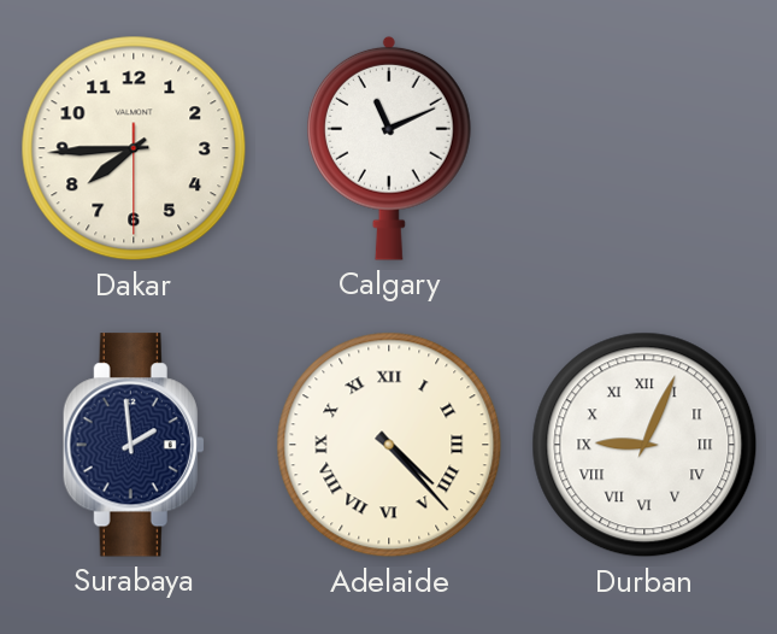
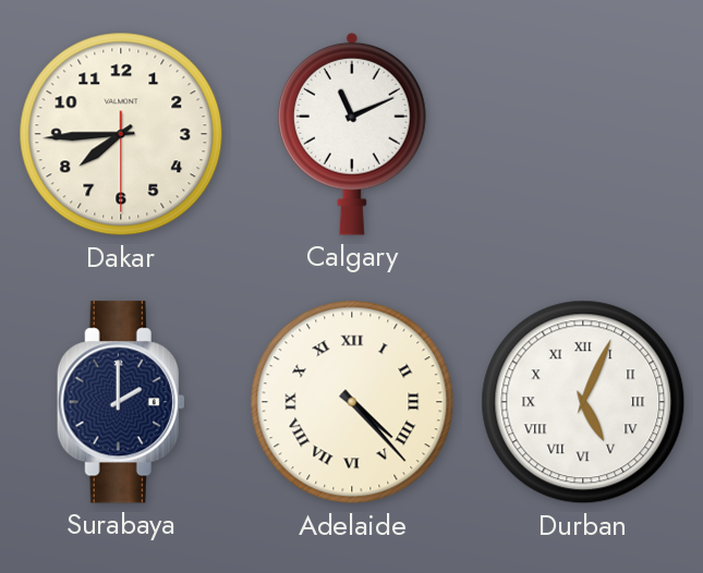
Surabaya: 1:59 -> 2:00
Durban: 9:04 -> 5:04
